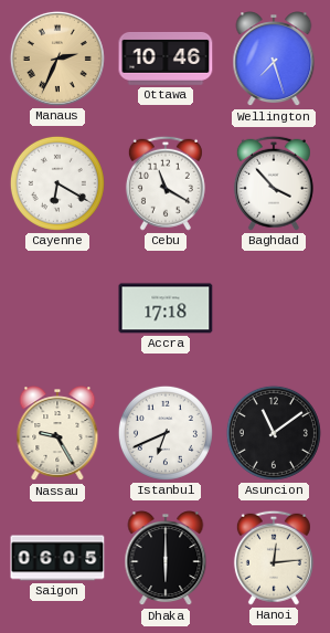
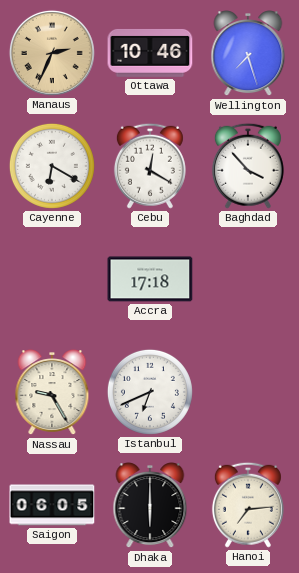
Cebu: 11:20 -> 12:20
Asuncion: 11:09 -> none
Hanoi: 12:14 -> 7:14
